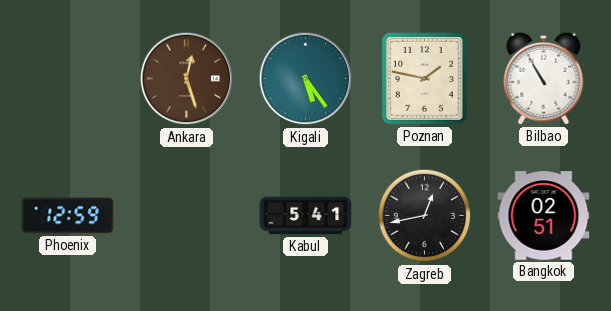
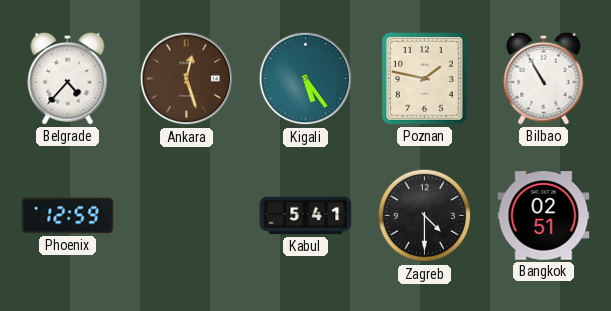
Belgrade: none -> 4:37
Zagreb: 12:43 -> 4:30
